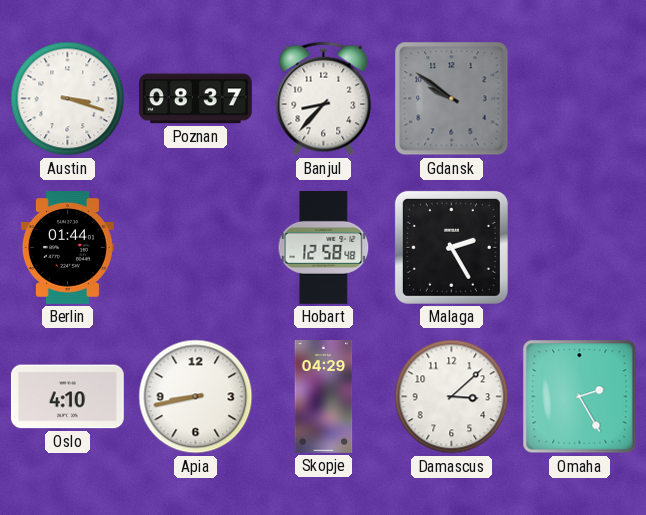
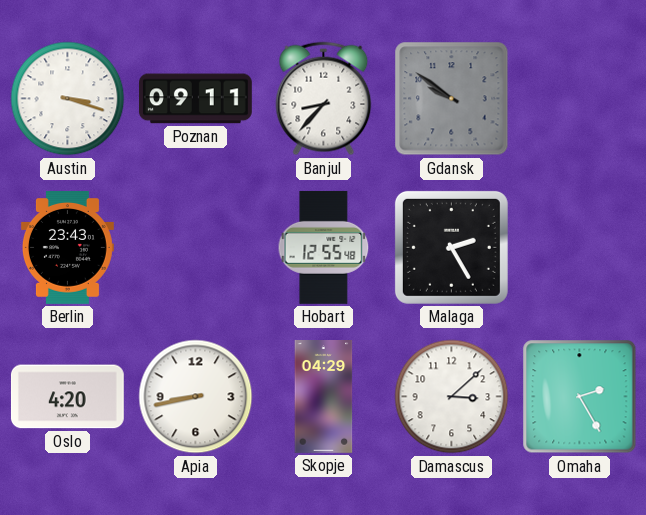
Poznan: 08:37 -> 09:11
Berlin: 01:44 -> 23:43
Hobart: 12:58 -> 12:55
Oslo: 4:10 -> 4:20
